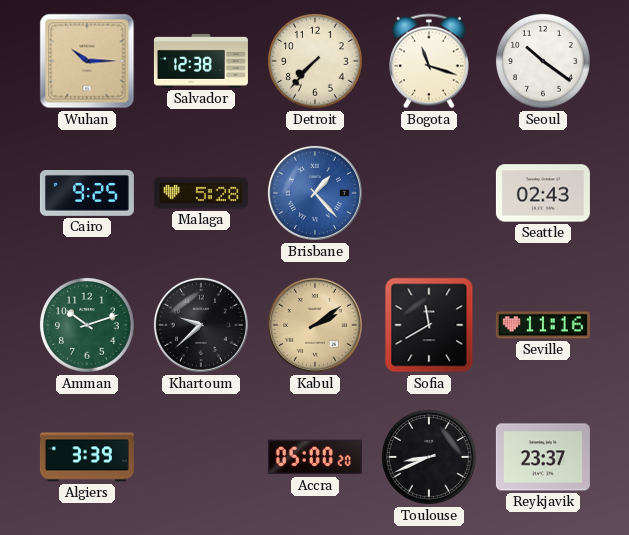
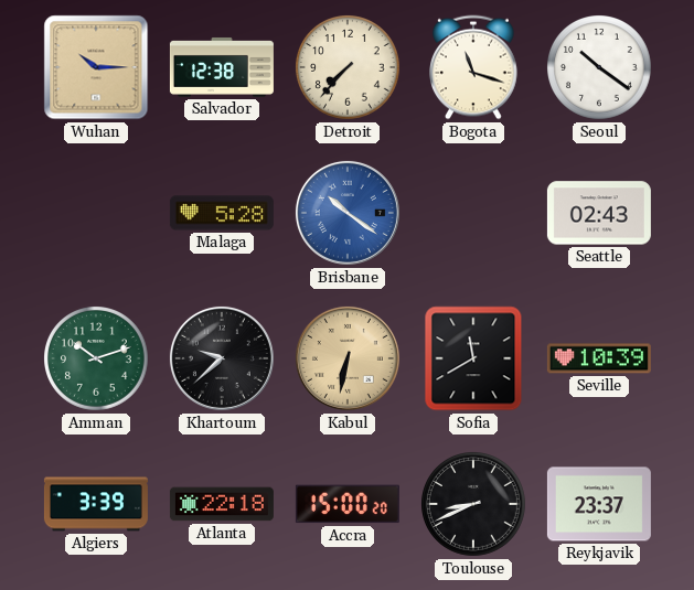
Cairo: 9:25 -> none
Brisbane: 1:23 -> 10:21
Kabul: 2:09 -> 6:32
Seville: 11:16 -> 10:39
Atlanta: none -> 22:18
Accra: 05:00 -> 15:00
